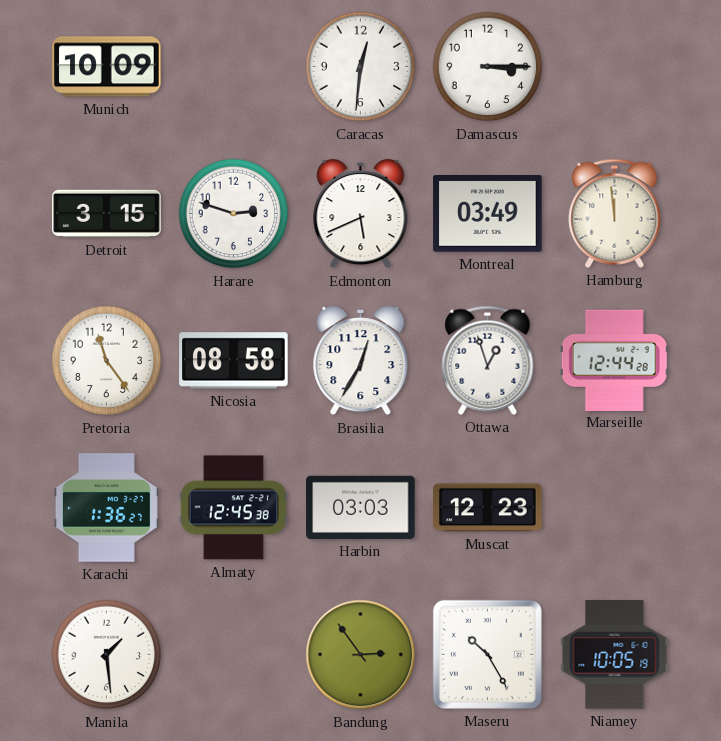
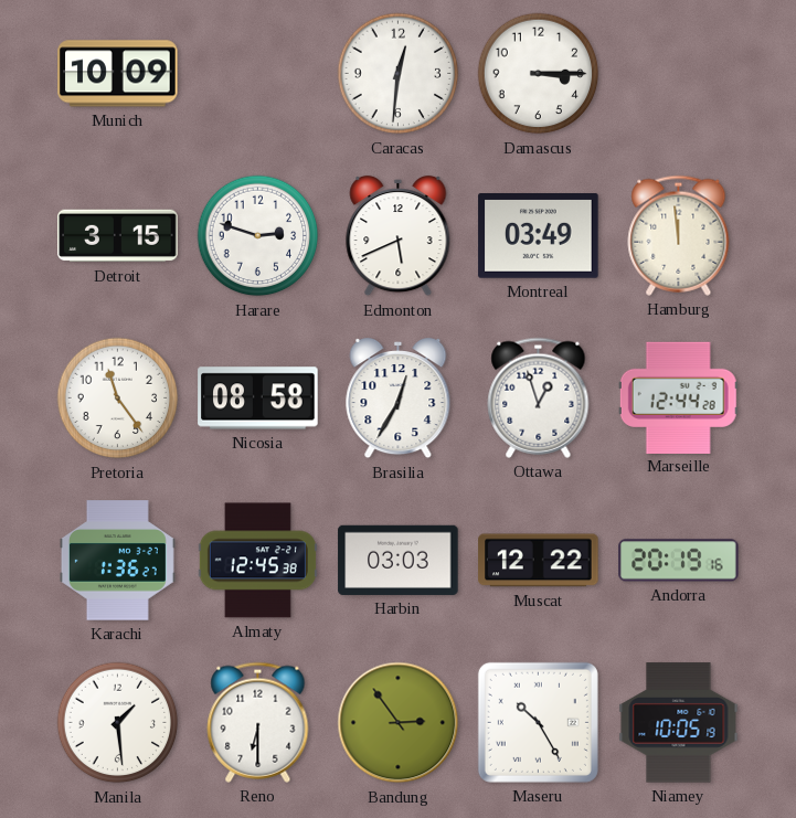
Muscat: 12:23 -> 12:22
Andorra: none -> 20:19
Reno: none -> 6:30
